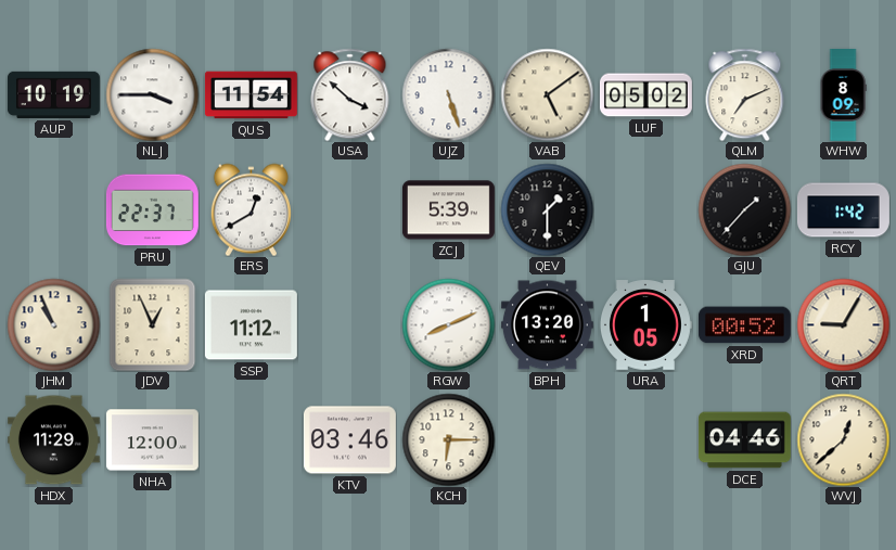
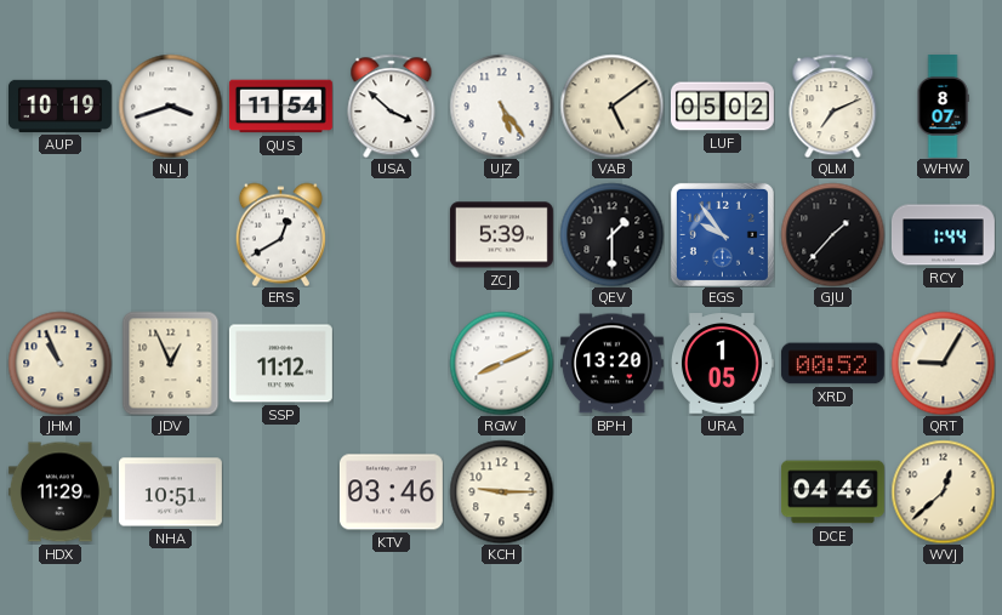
NLJ: 3:45 -> 3:42
UJZ: 5:27 -> 5:24
WHW: 8:09 -> 8:07
PRU: 22:37 -> none
EGS: none -> 9:54
RCY: 1:42 -> 1:44
NHA: 12:00 -> 10:51
KCH: 6:15 -> 9:15
